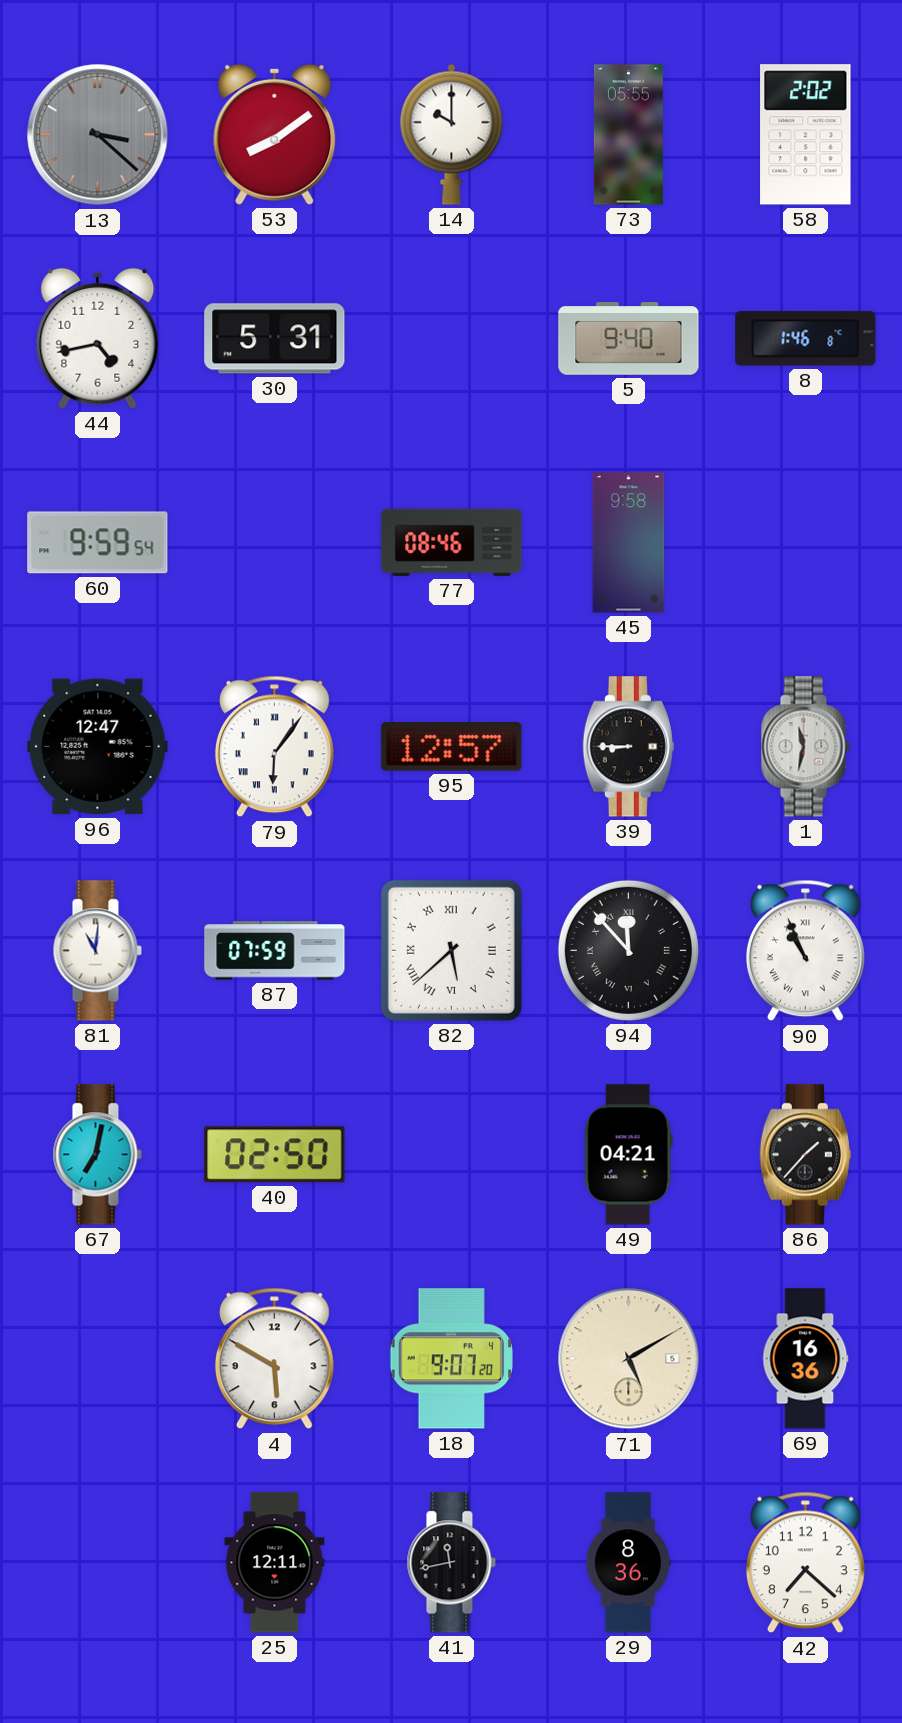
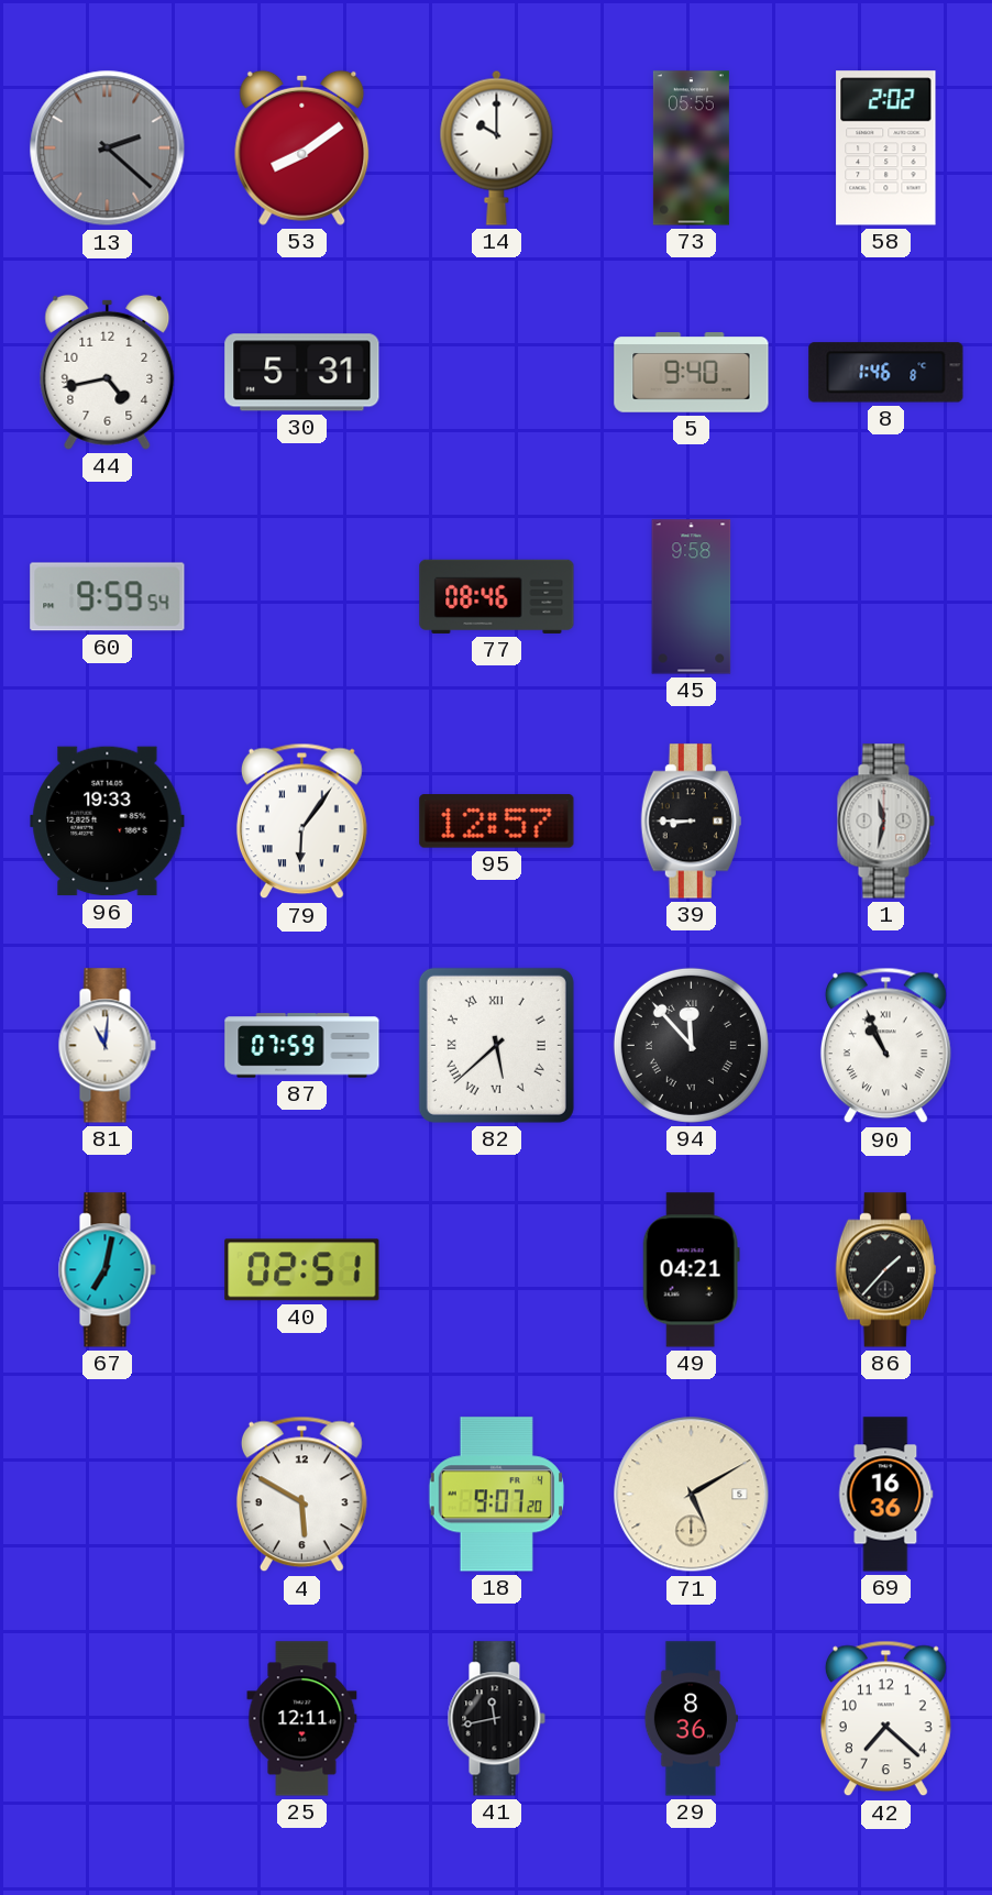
13: 3:22 -> 2:22
96: 12:47 -> 19:33
40: 02:50 -> 02:51
